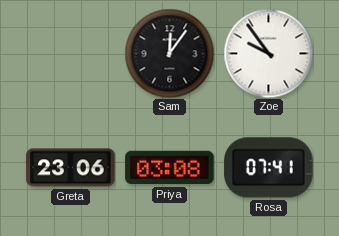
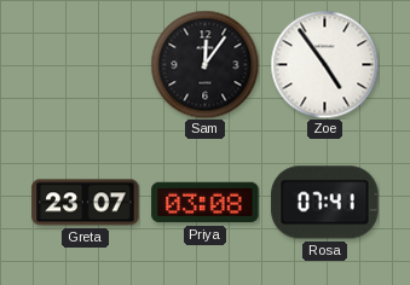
Zoe: 9:54 -> 4:54
Greta: 23:06 -> 23:07
